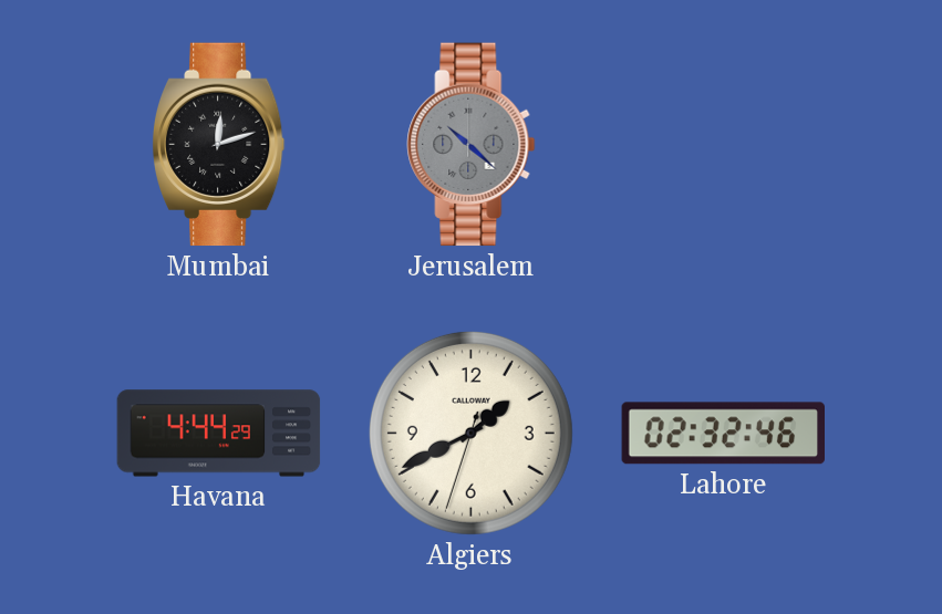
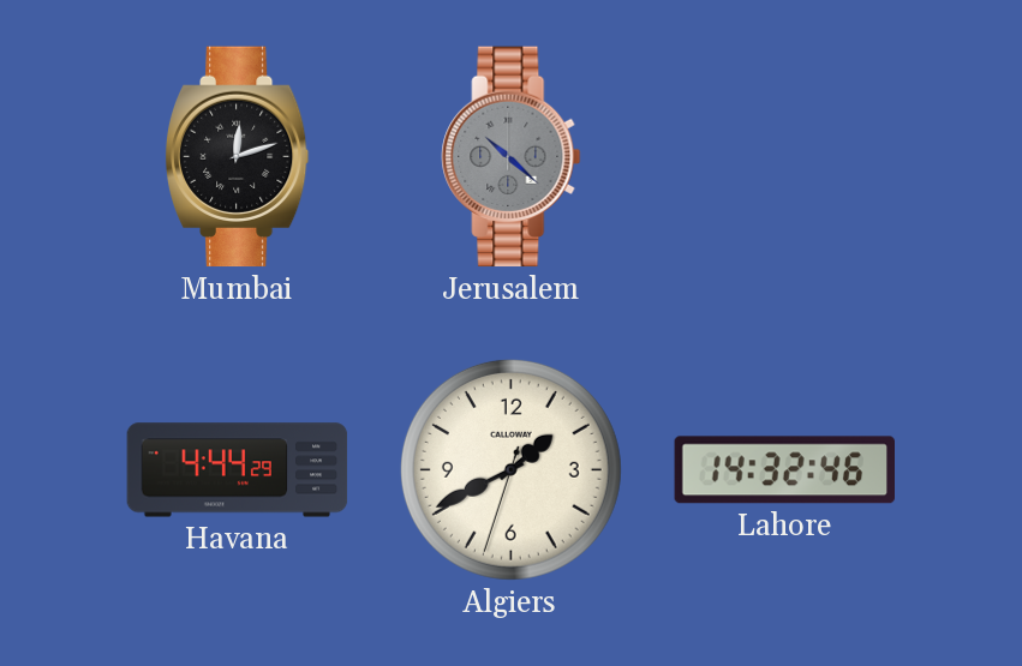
Lahore: 02:32 -> 14:32
